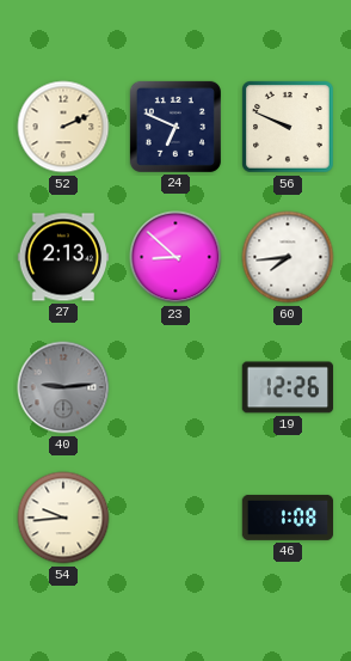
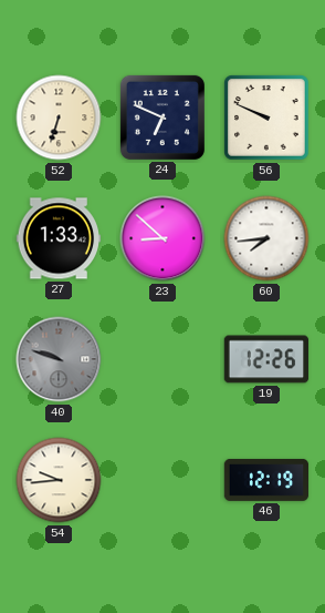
52: 2:11 -> 6:33
27: 2:13 -> 1:33
40: 9:14 -> 9:48
46: 1:08 -> 12:19
